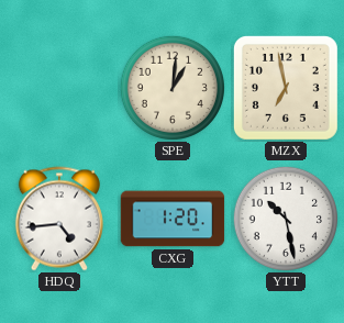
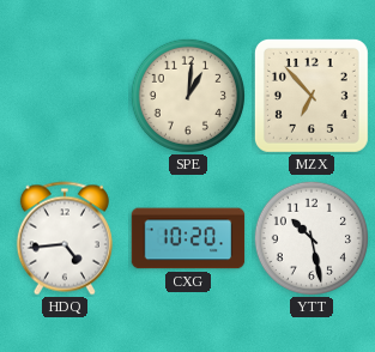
MZX: 6:58 -> 6:53
CXG: 1:20 -> 10:20
